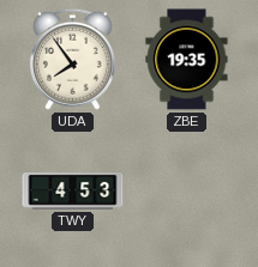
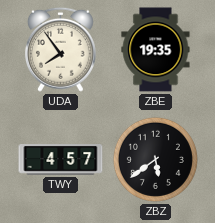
TWY: 4:53 -> 4:57
ZBZ: none -> 5:39
